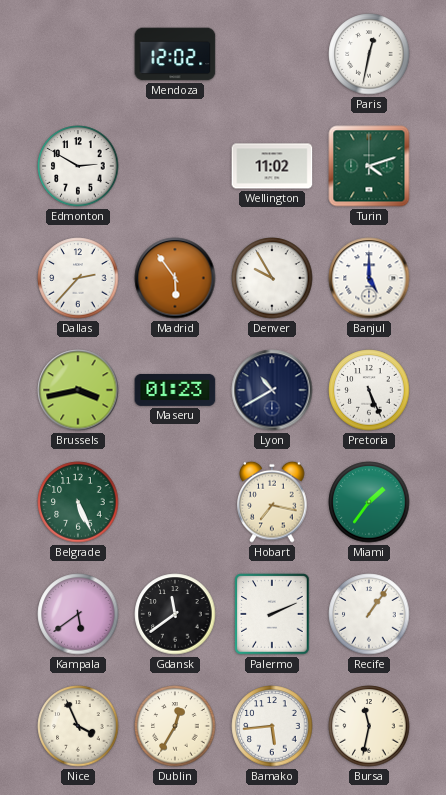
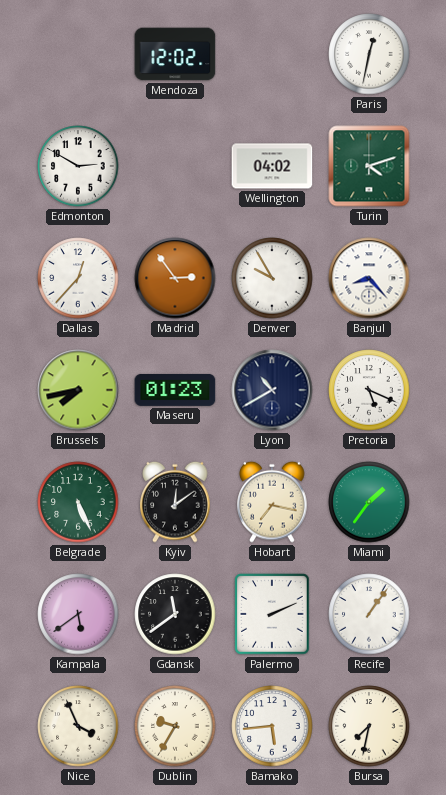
Wellington: 11:02 -> 04:02
Dallas: 2:37 -> 12:37
Madrid: 5:54 -> 2:54
Banjul: 5:00 -> 8:23
Brussels: 3:43 -> 7:43
Pretoria: 5:26 -> 5:19
Kyiv: none -> 12:09
Dublin: 12:35 -> 9:35
Bursa: 11:32 -> 7:32
